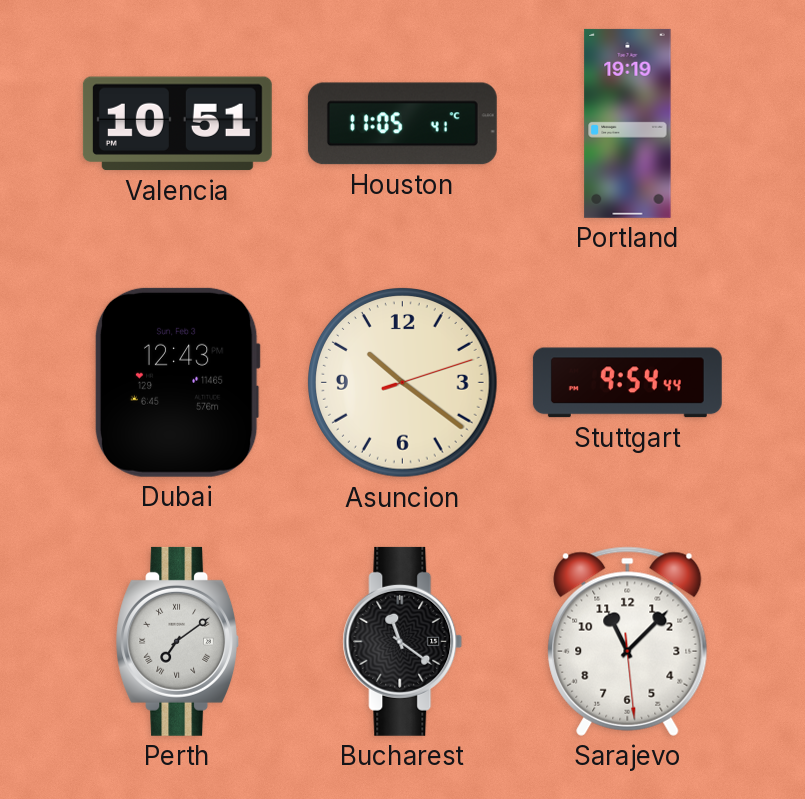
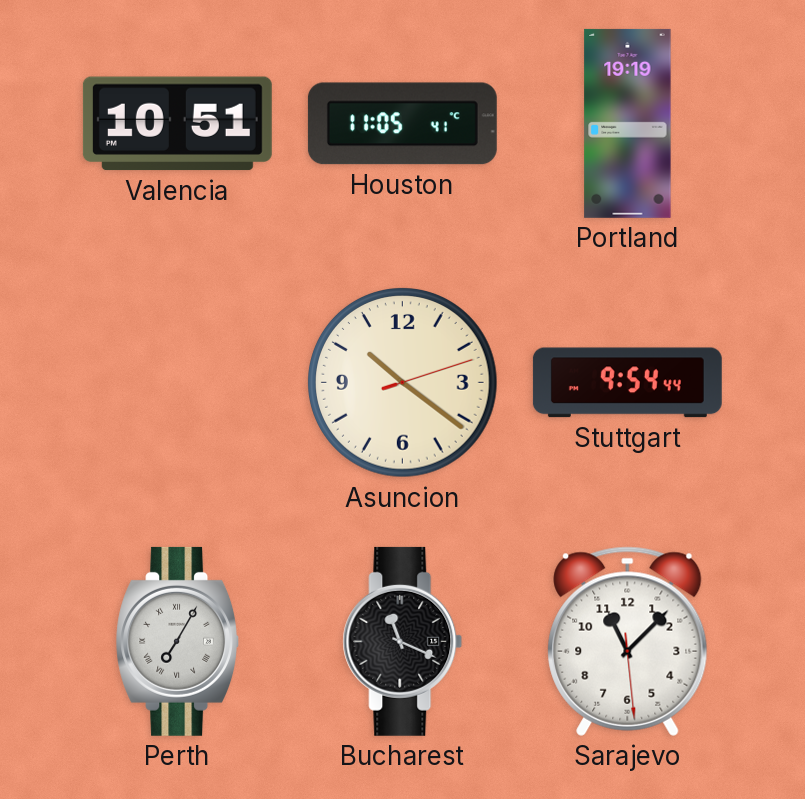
Dubai: 12:43 -> none
Perth: 7:09 -> 7:05
Bucharest: 11:21 -> 11:19
